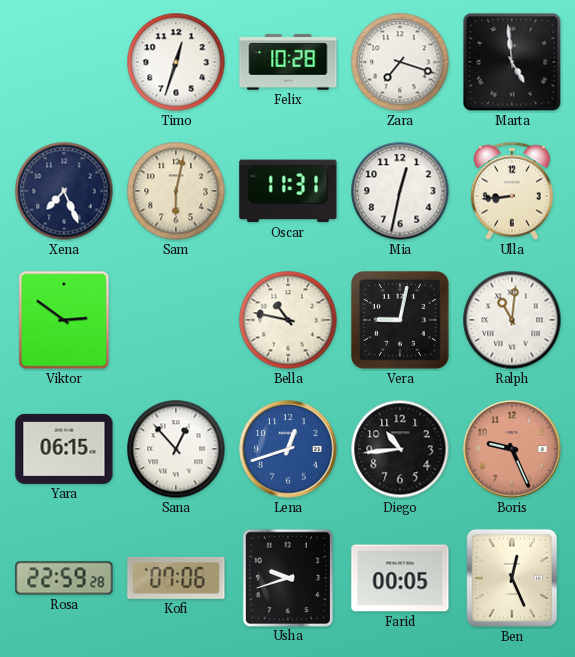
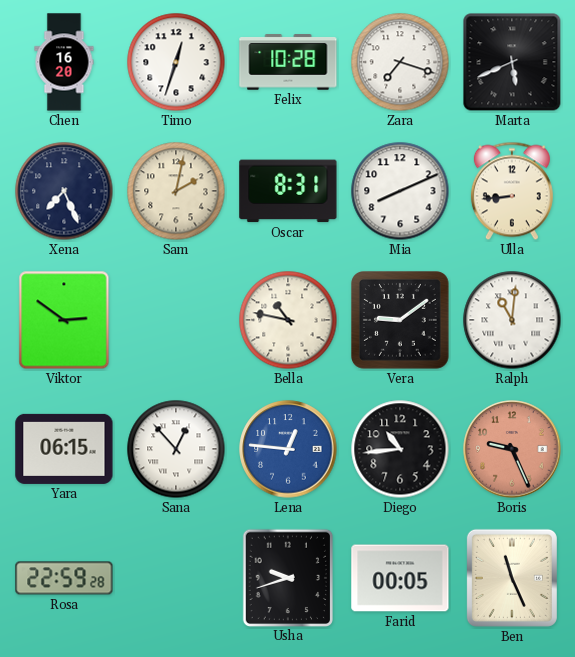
Chen: none -> 16:20
Marta: 4:59 -> 5:41
Sam: 6:02 -> 2:02
Oscar: 11:31 -> 8:31
Mia: 12:32 -> 8:11
Vera: 9:02 -> 9:09
Lena: 12:42 -> 12:46
Kofi: 07:06 -> none
Ben: 12:26 -> 11:26
